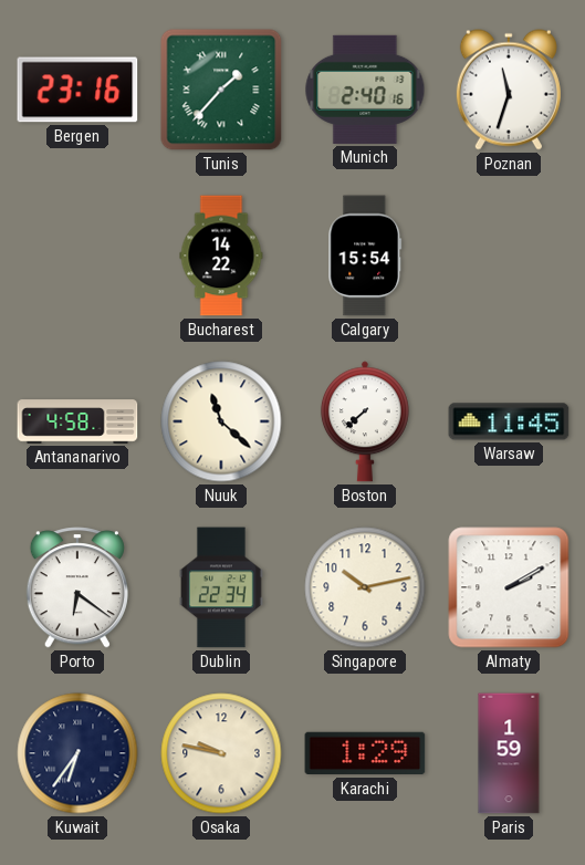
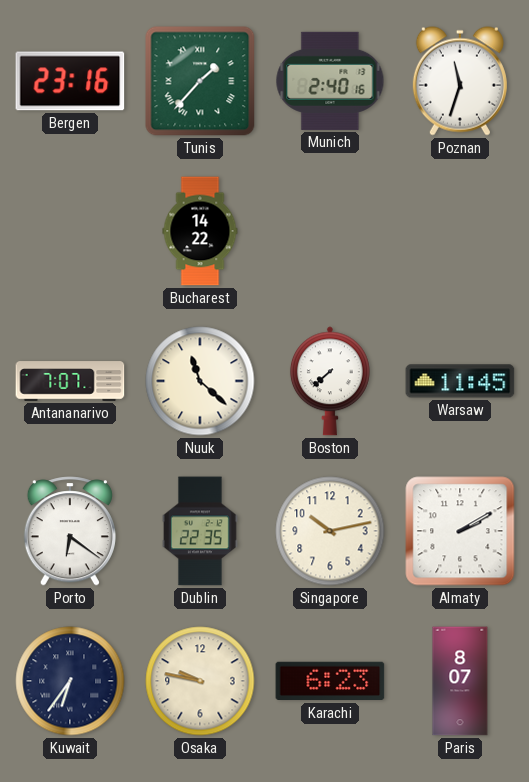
Calgary: 15:54 -> none
Antananarivo: 4:58 -> 7:07
Dublin: 22:34 -> 22:35
Karachi: 1:29 -> 6:23
Paris: 1:59 -> 8:07
